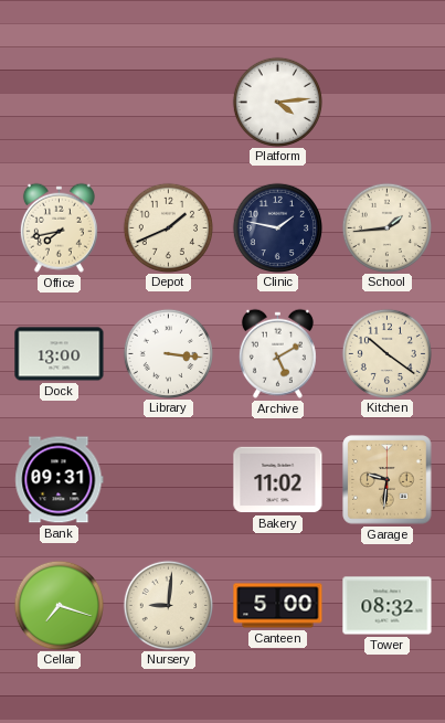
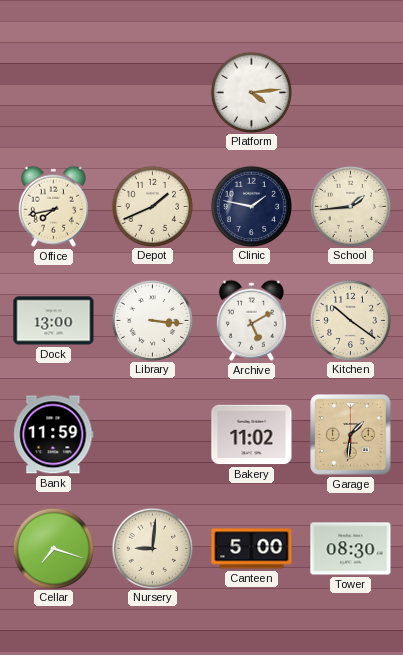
Bank: 09:31 -> 11:59
Garage: 9:31 -> 1:31
Tower: 08:32 -> 08:30
